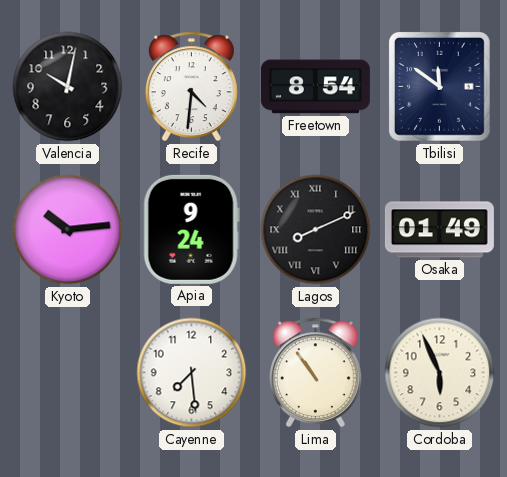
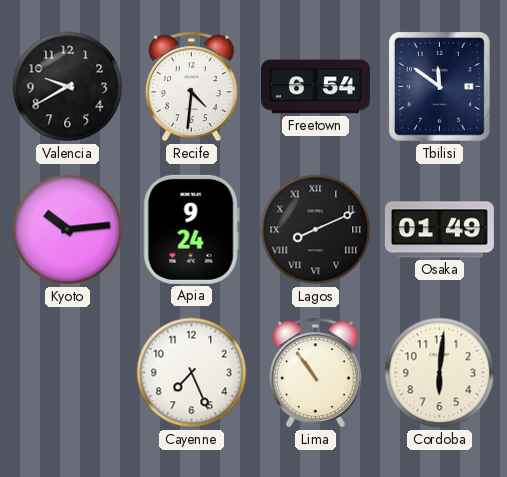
Valencia: 10:02 -> 9:40
Freetown: 8:54 -> 6:54
Cayenne: 7:29 -> 7:26
Cordoba: 5:56 -> 6:01
